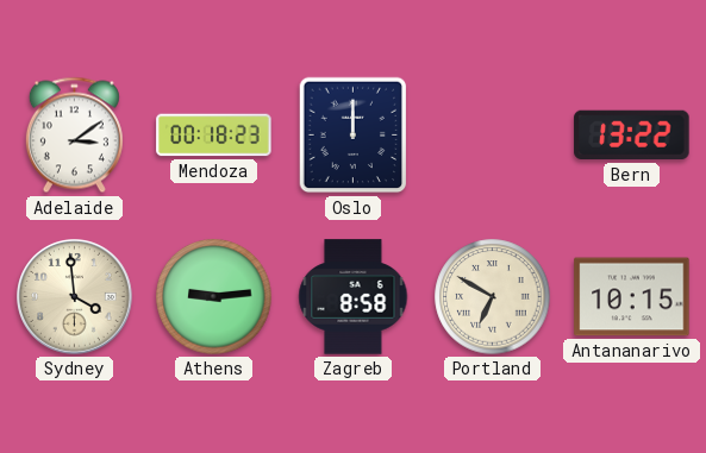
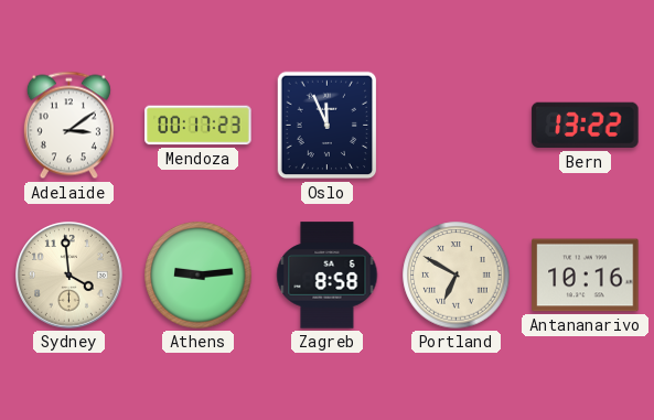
Mendoza: 00:18 -> 00:17
Oslo: 12:00 -> 11:56
Antananarivo: 10:15 -> 10:16
